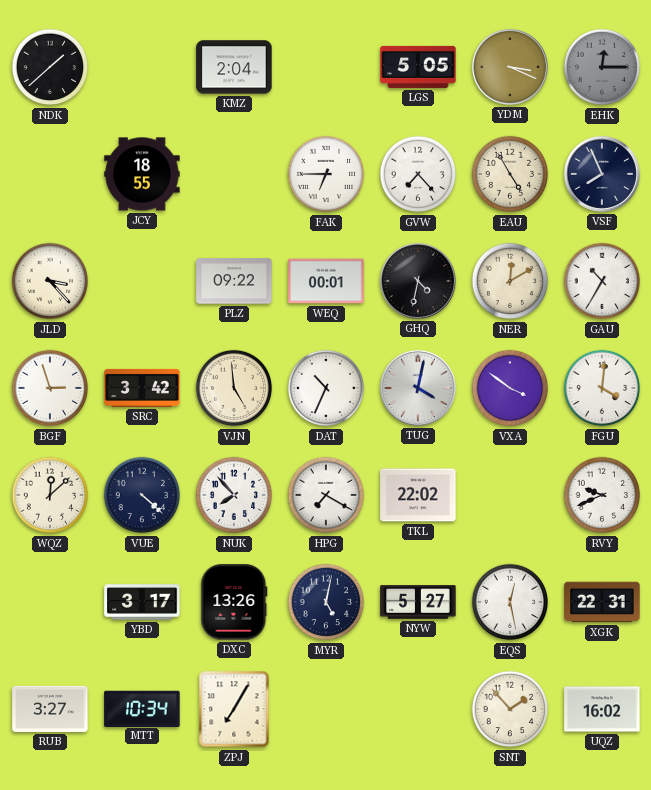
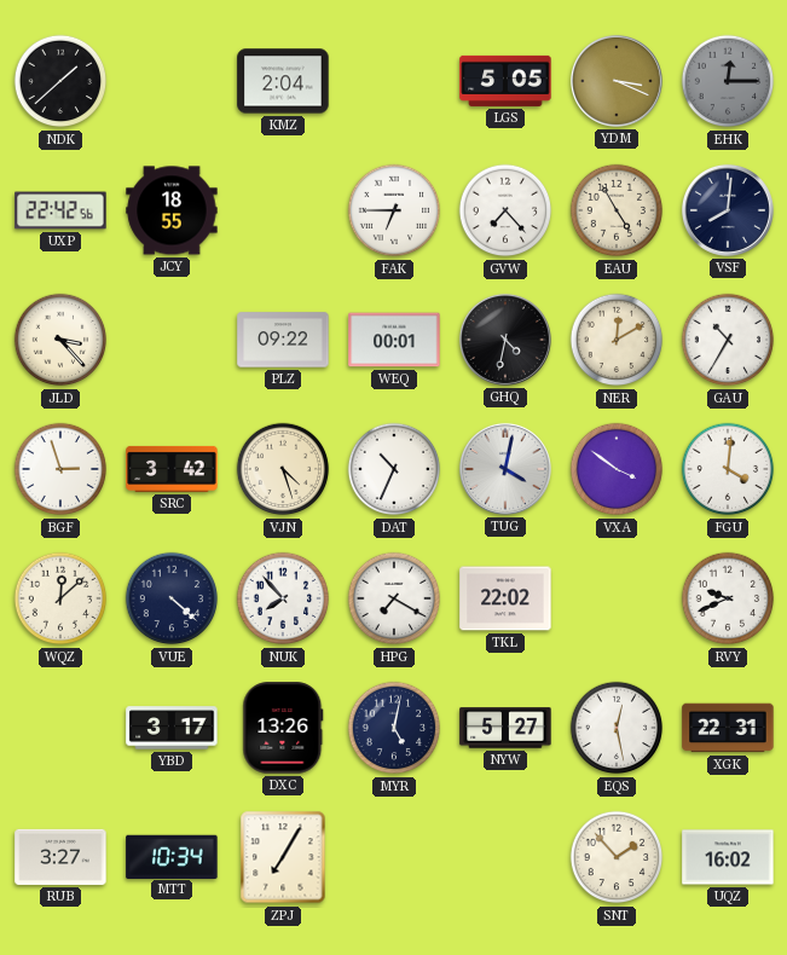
UXP: none -> 22:42
VSF: 7:56 -> 8:01
VJN: 4:59 -> 4:27
